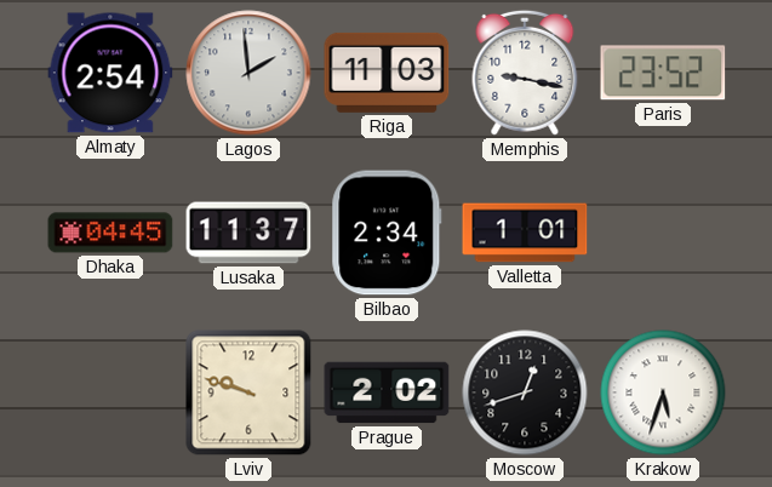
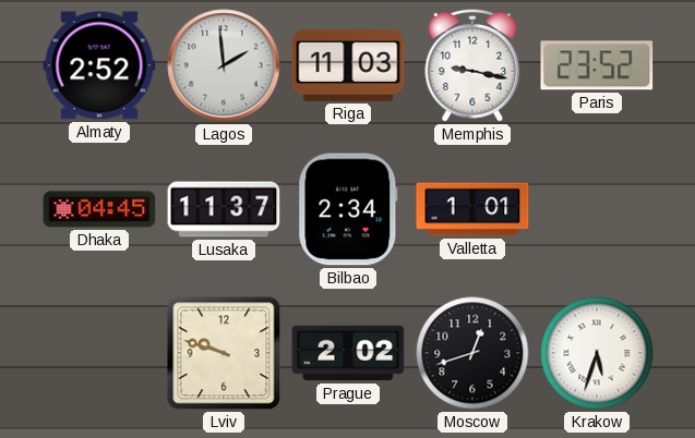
Almaty: 2:54 -> 2:52
